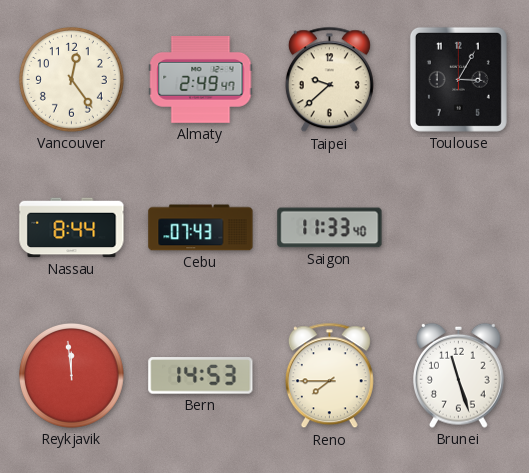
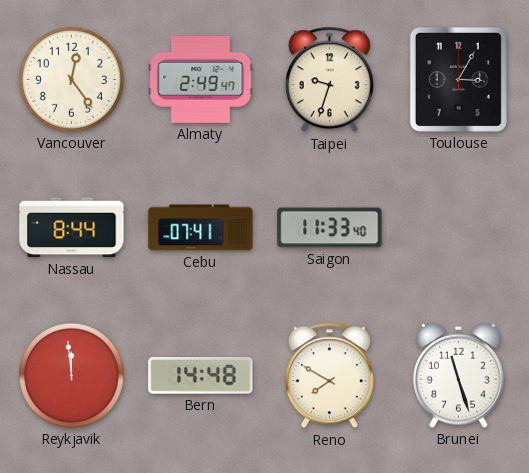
Taipei: 9:38 -> 9:33
Cebu: 07:43 -> 07:41
Bern: 14:53 -> 14:48
Reno: 7:45 -> 7:50
